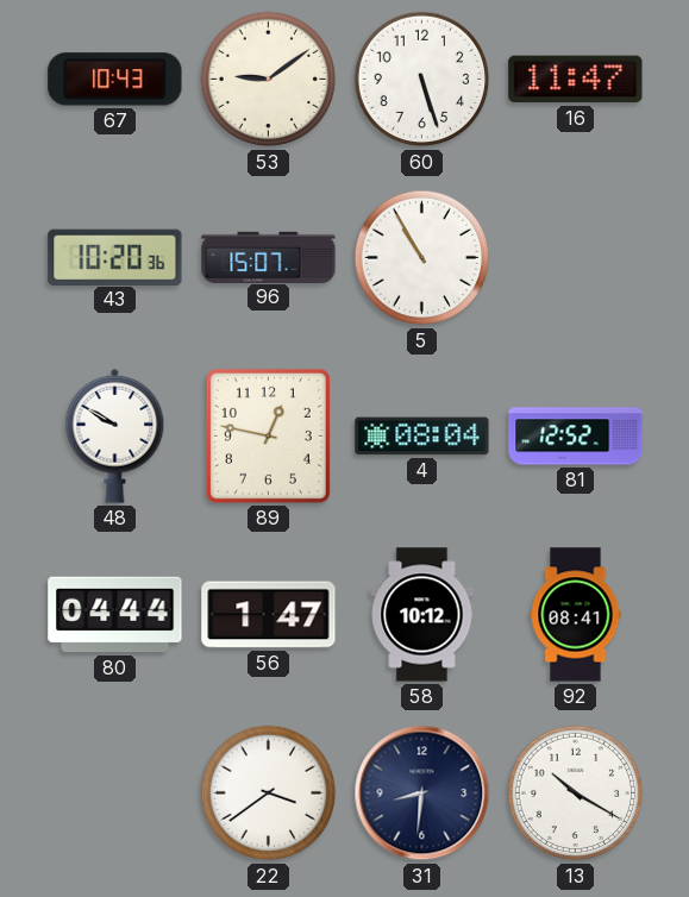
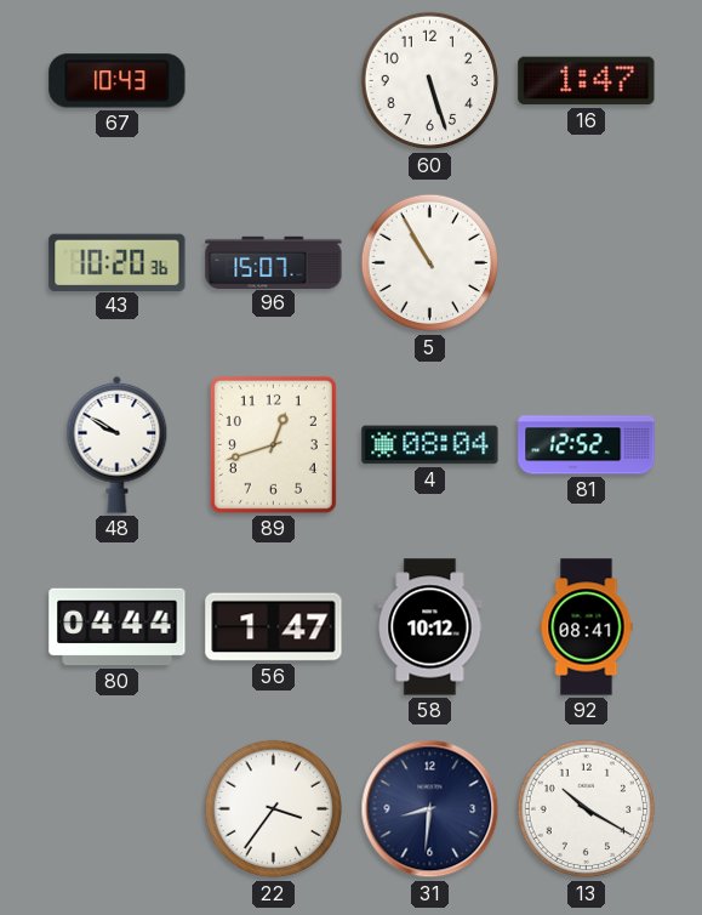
53: 9:09 -> none
16: 11:47 -> 1:47
89: 12:47 -> 12:42
22: 3:39 -> 3:36
